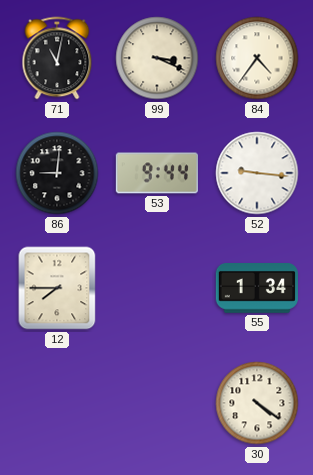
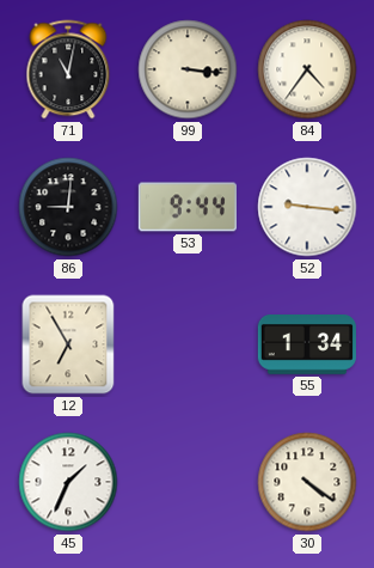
99: 3:19 -> 3:16
12: 7:45 -> 6:55
45: none -> 1:34
